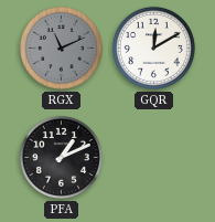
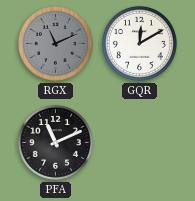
PFA: 1:11 -> 11:11
